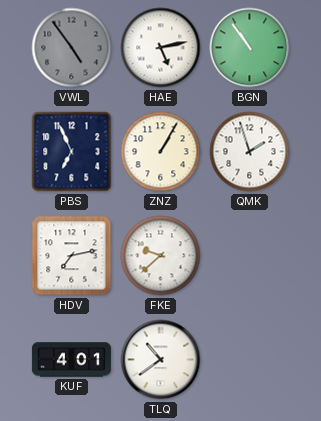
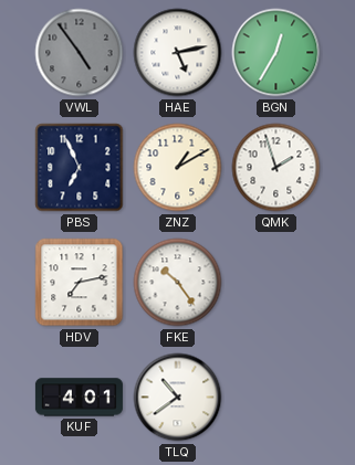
BGN: 10:54 -> 12:35
ZNZ: 1:05 -> 1:10
FKE: 9:38 -> 10:24
